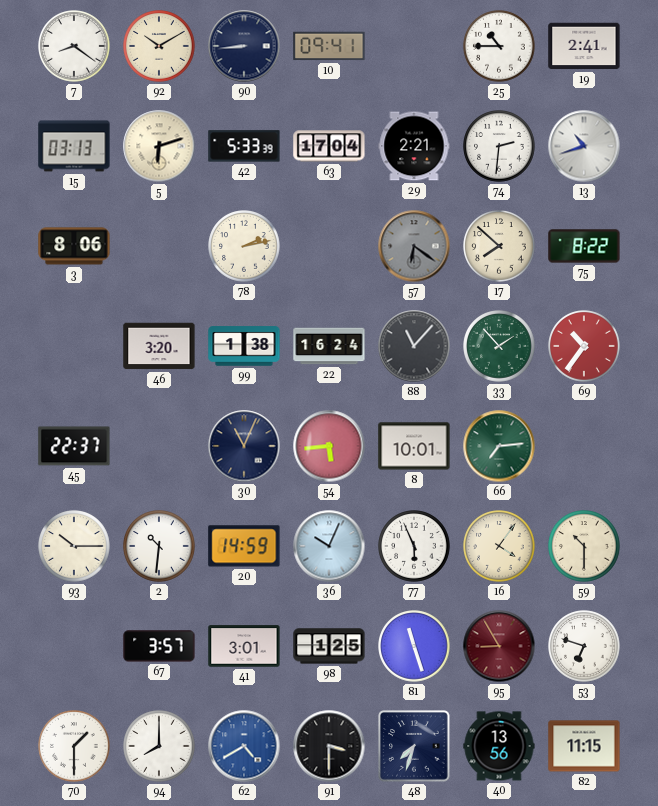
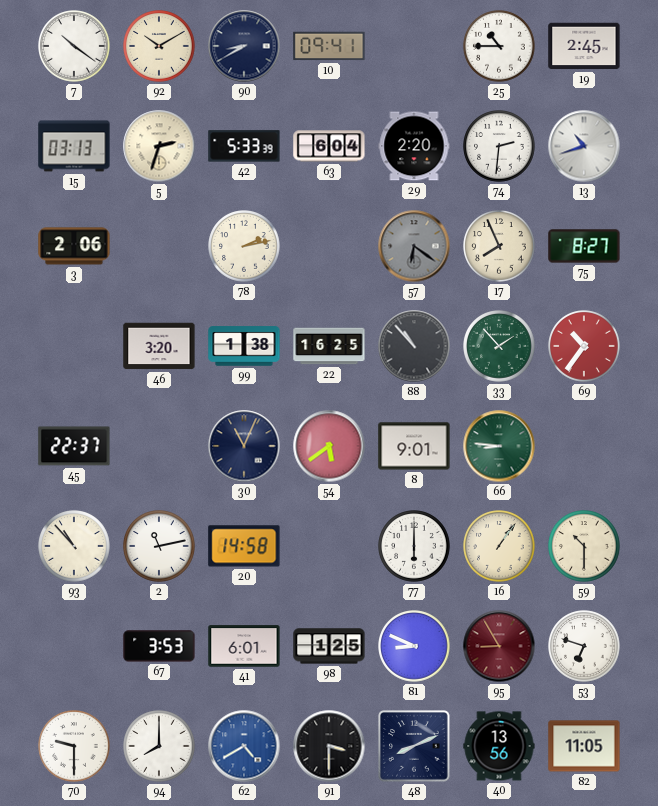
7: 8:21 -> 10:21
90: 8:44 -> 8:40
19: 2:41 -> 2:45
5: 6:12 -> 2:33
63: 17:04 -> 6:04
29: 2:21 -> 2:20
3: 8:06 -> 2:06
17: 7:52 -> 7:56
75: 8:22 -> 8:27
22: 16:24 -> 16:25
88: 11:07 -> 10:53
54: 5:44 -> 5:39
8: 10:01 -> 9:01
66: 7:14 -> 8:46
93: 10:15 -> 10:53
2: 10:31 -> 11:13
20: 14:59 -> 14:58
36: 10:04 -> none
77: 5:56 -> 6:00
16: 4:06 -> 1:06
67: 3:57 -> 3:53
41: 3:01 -> 6:01
81: 11:27 -> 8:49
70: 1:30 -> 9:30
48: 7:33 -> 8:11
82: 11:15 -> 11:05
